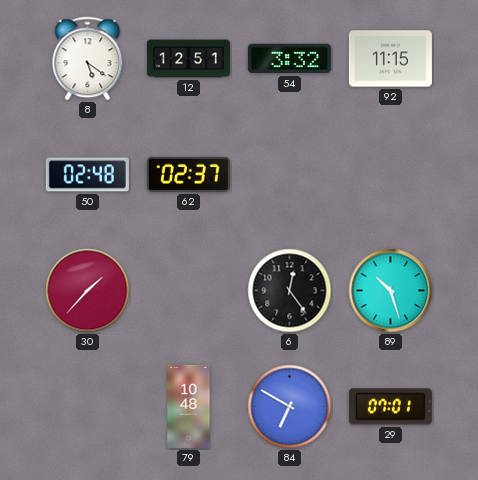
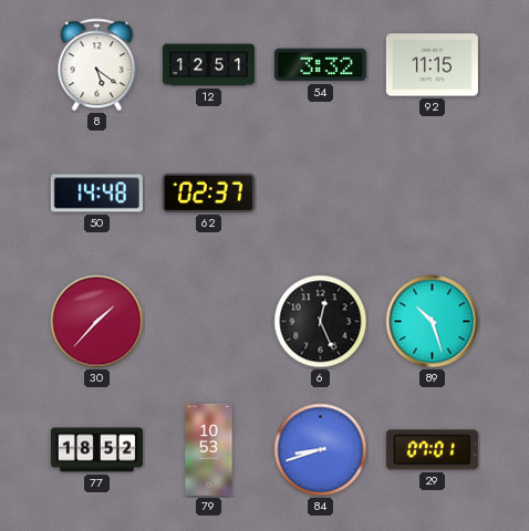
50: 02:48 -> 14:48
6: 12:24 -> 12:26
77: none -> 18:52
79: 10:48 -> 10:53
84: 6:50 -> 8:42
